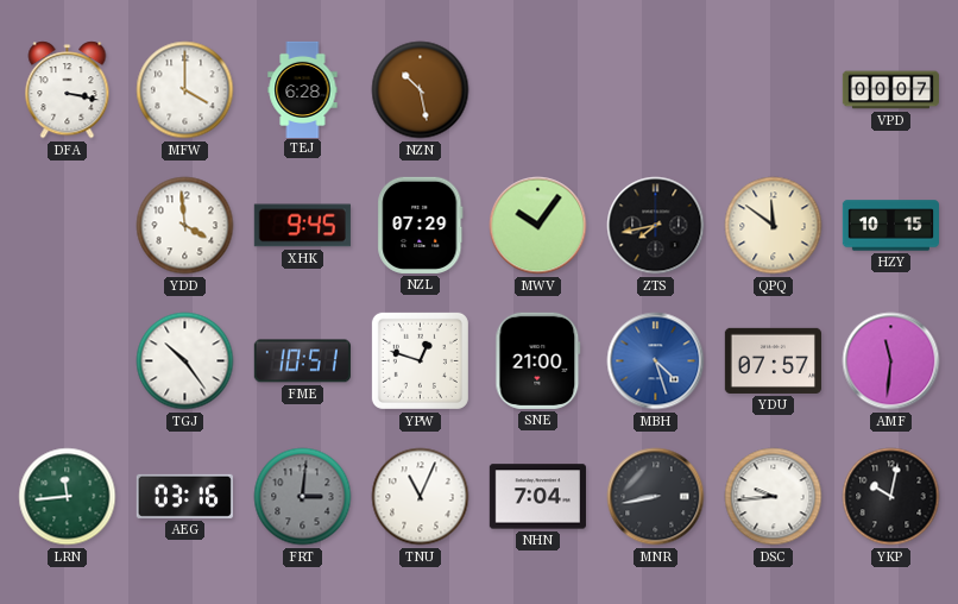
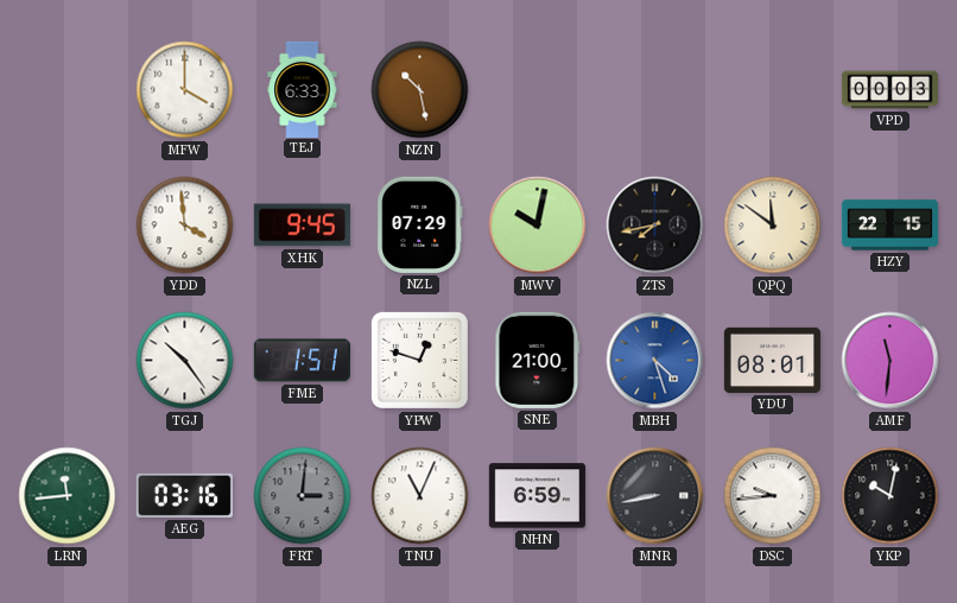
DFA: 3:17 -> none
TEJ: 6:28 -> 6:33
VPD: 00:07 -> 00:03
MWV: 10:06 -> 10:02
HZY: 10:15 -> 22:15
FME: 10:51 -> 1:51
YDU: 07:57 -> 08:01
NHN: 7:04 -> 6:59
